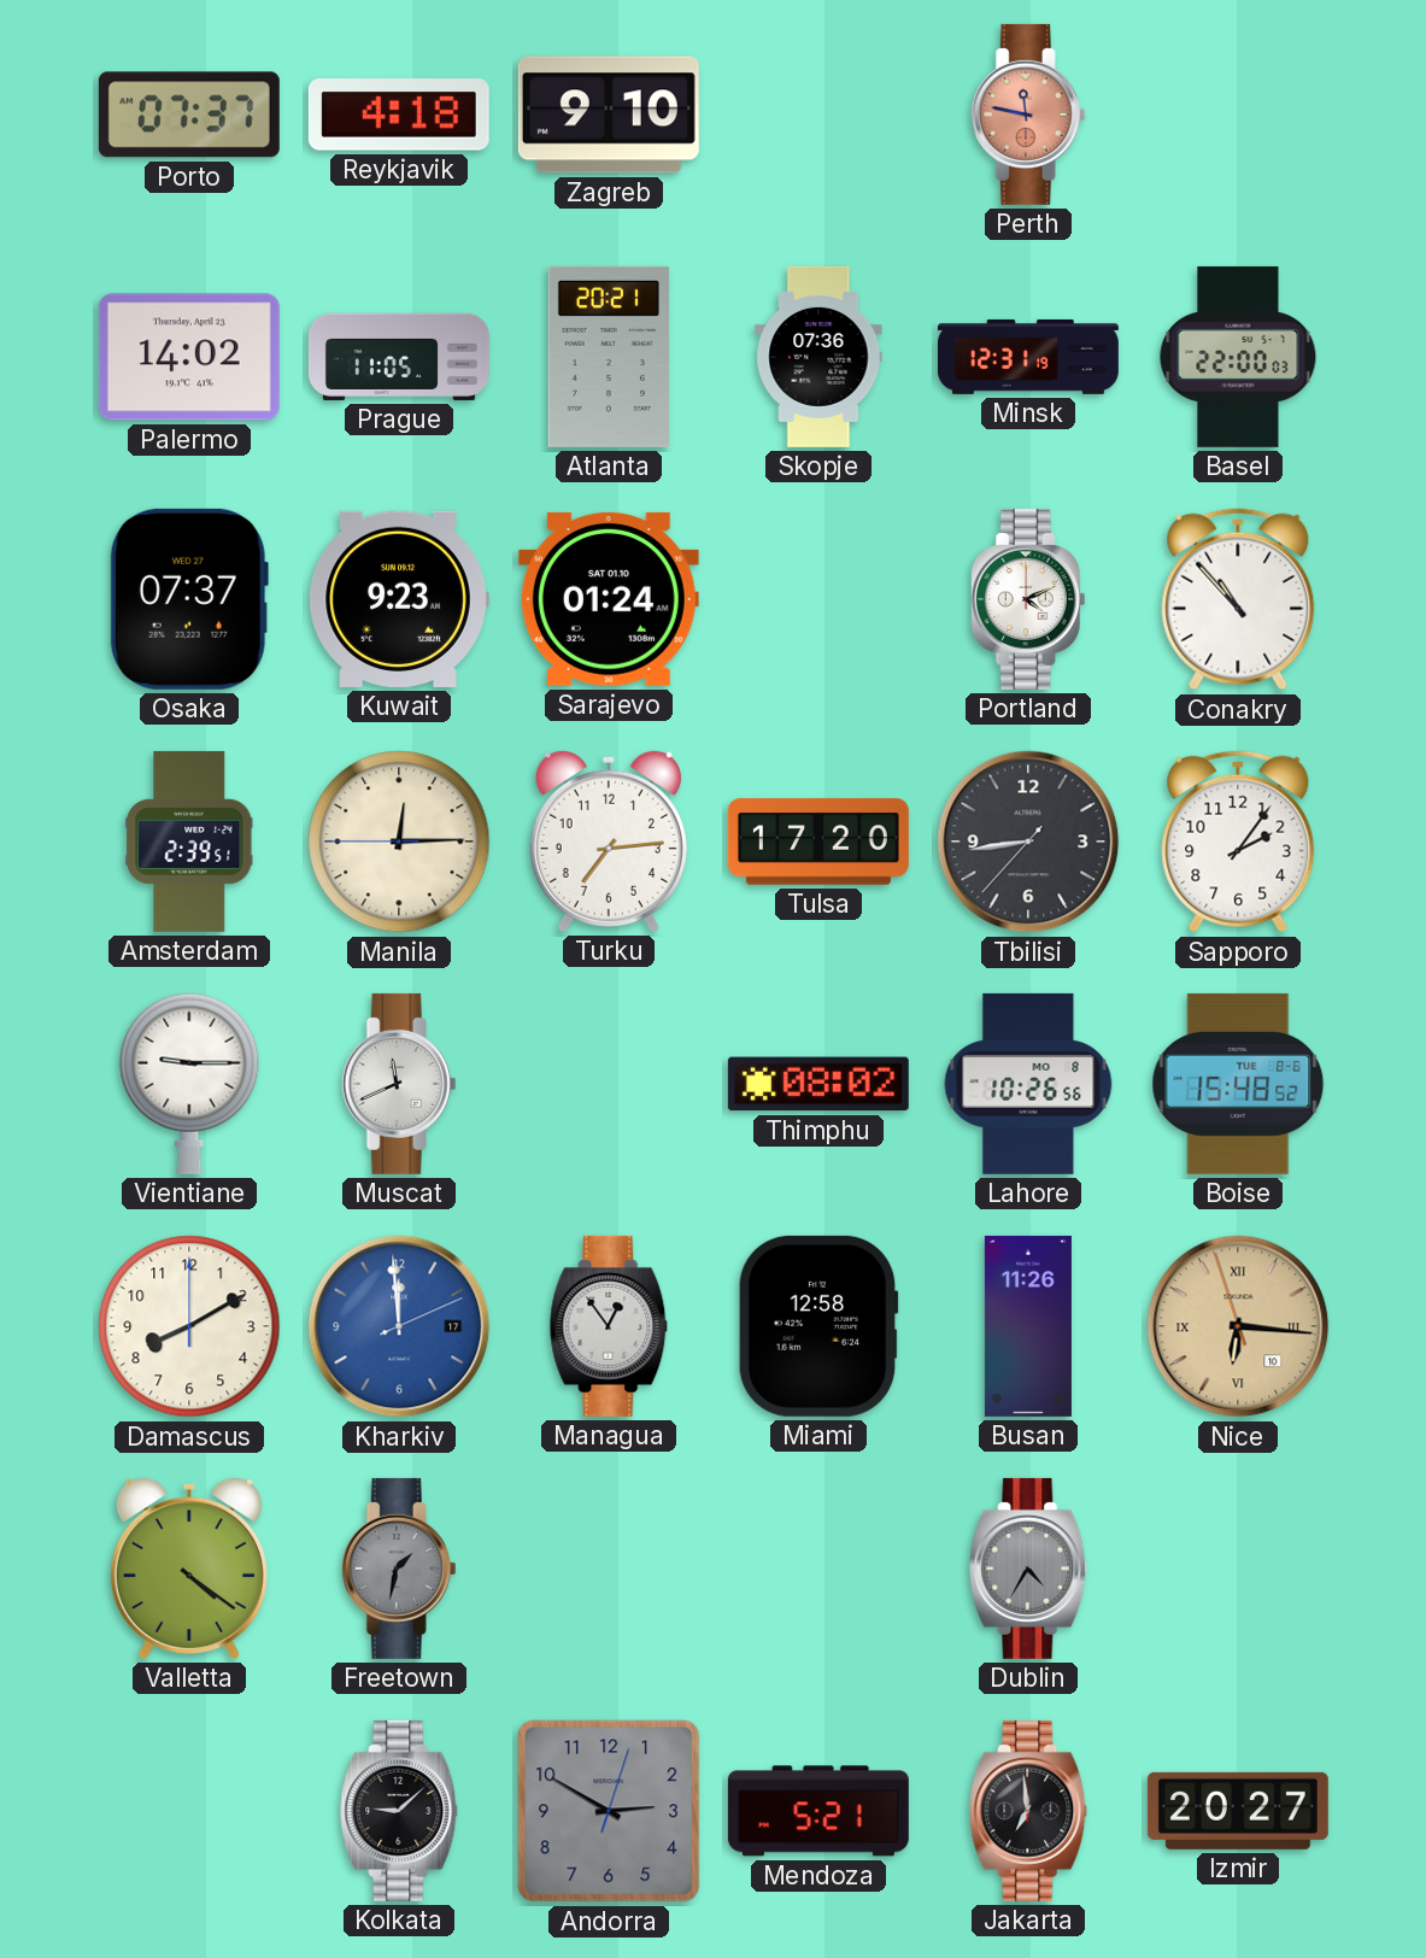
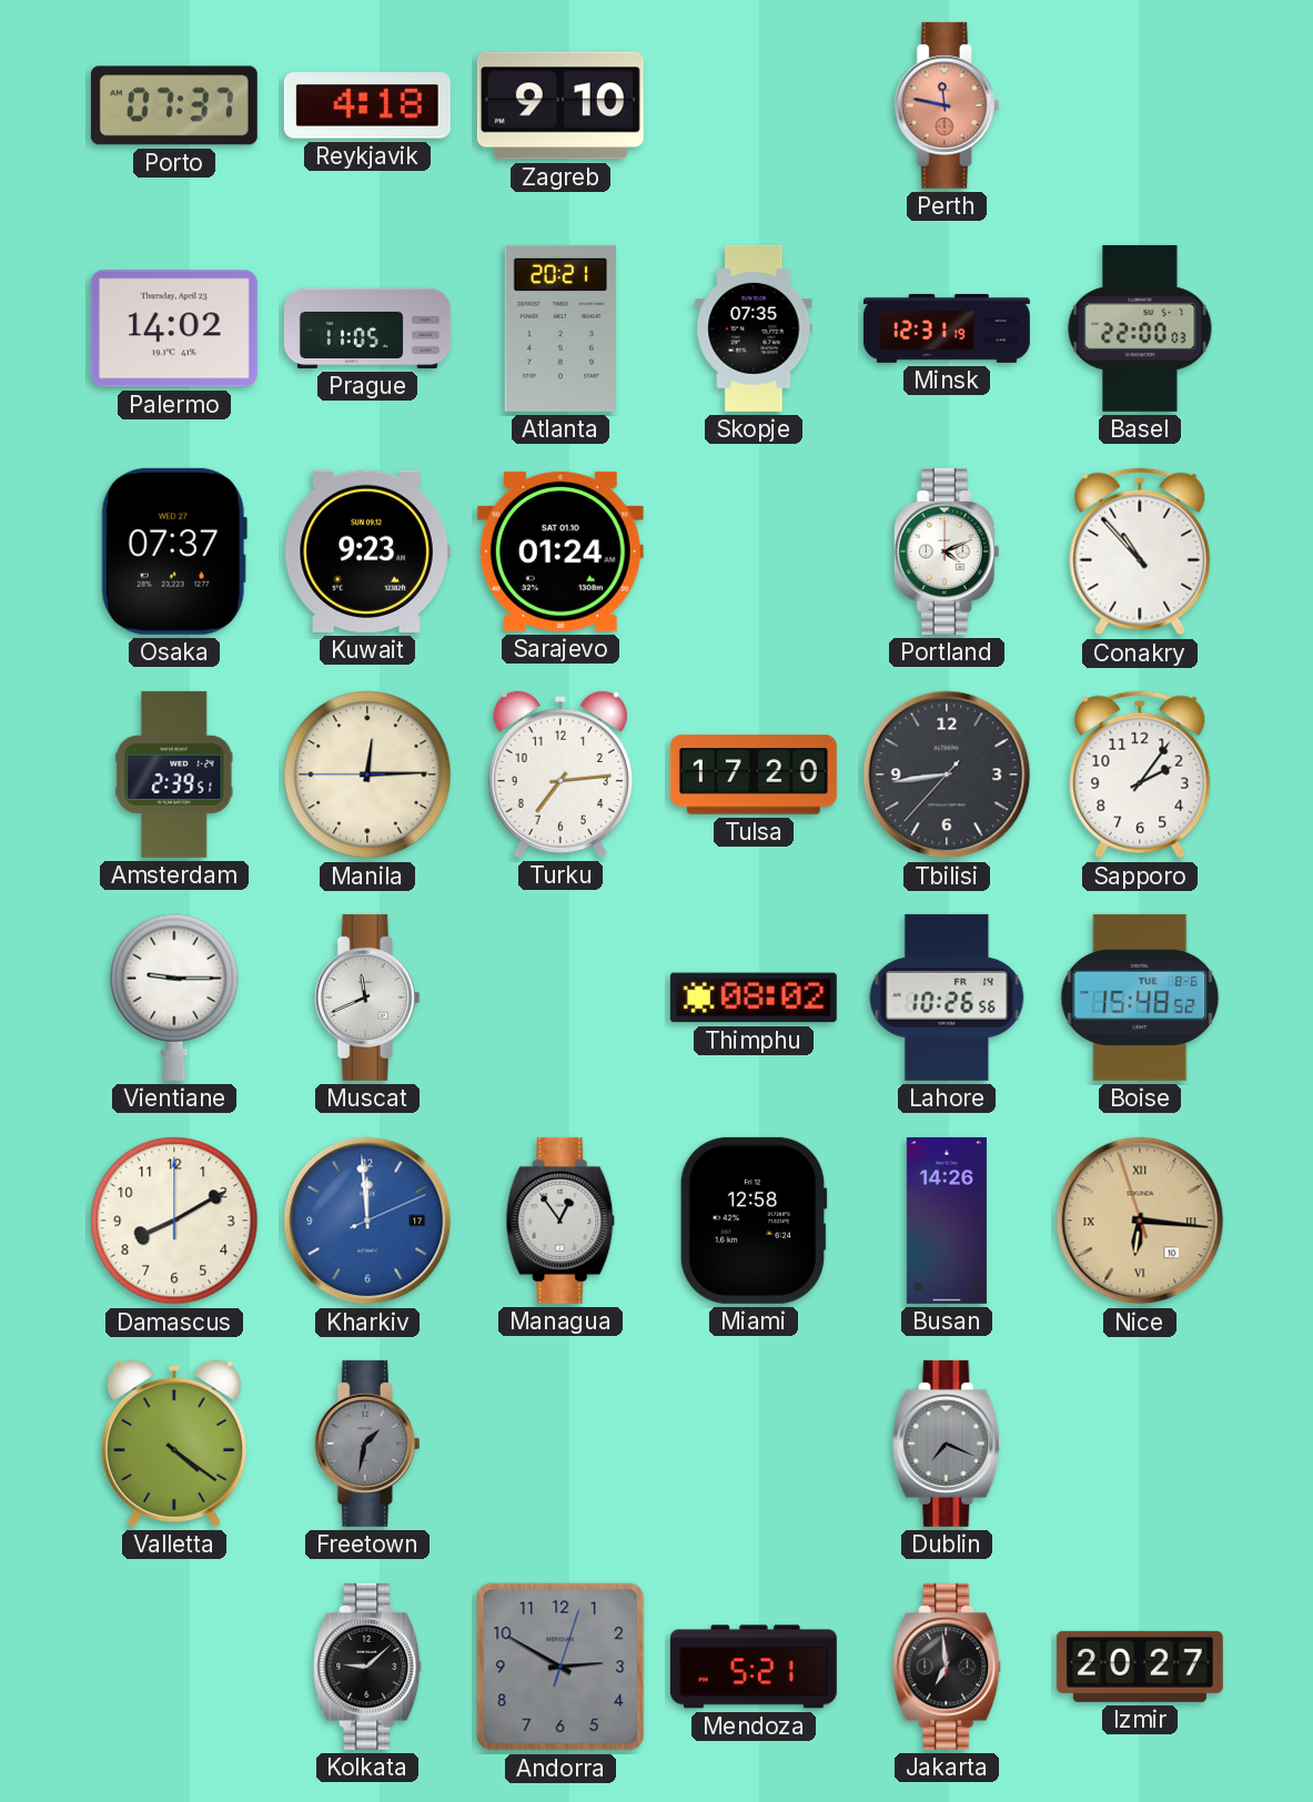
Skopje: 07:36 -> 07:35
Lahore date: MO 8 -> FR 14
Busan: 11:26 -> 14:26
Dublin: 4:35 -> 7:19
